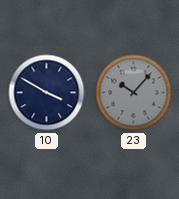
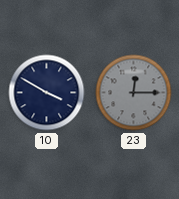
23: 10:07 -> 12:15
